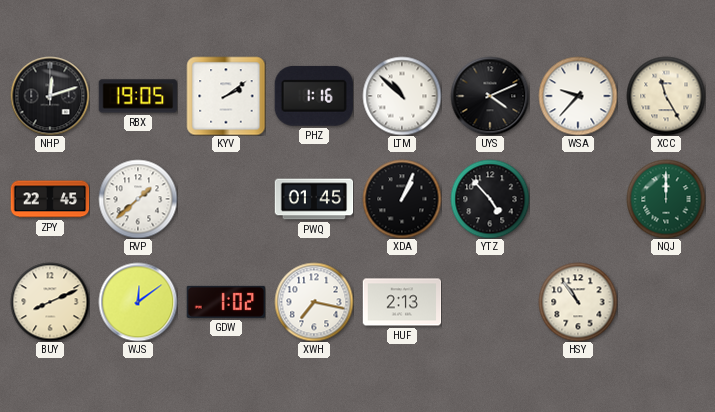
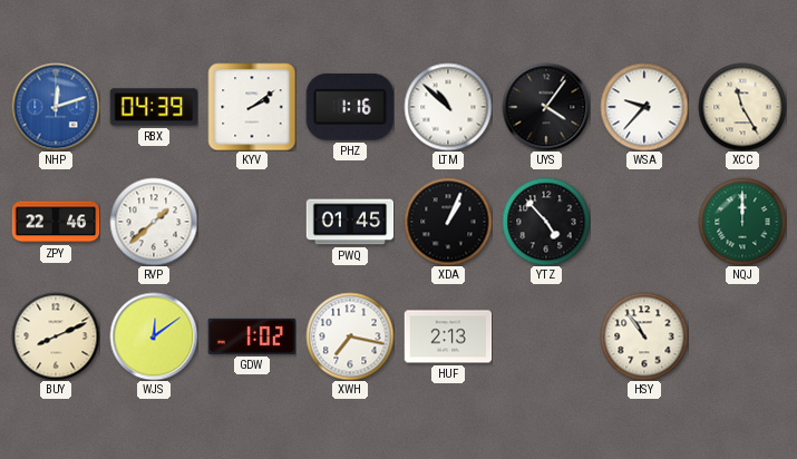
NHP dial: black -> blue
RBX: 19:05 -> 04:39
UYS: 4:11 -> 4:06
ZPY: 22:45 -> 22:46
